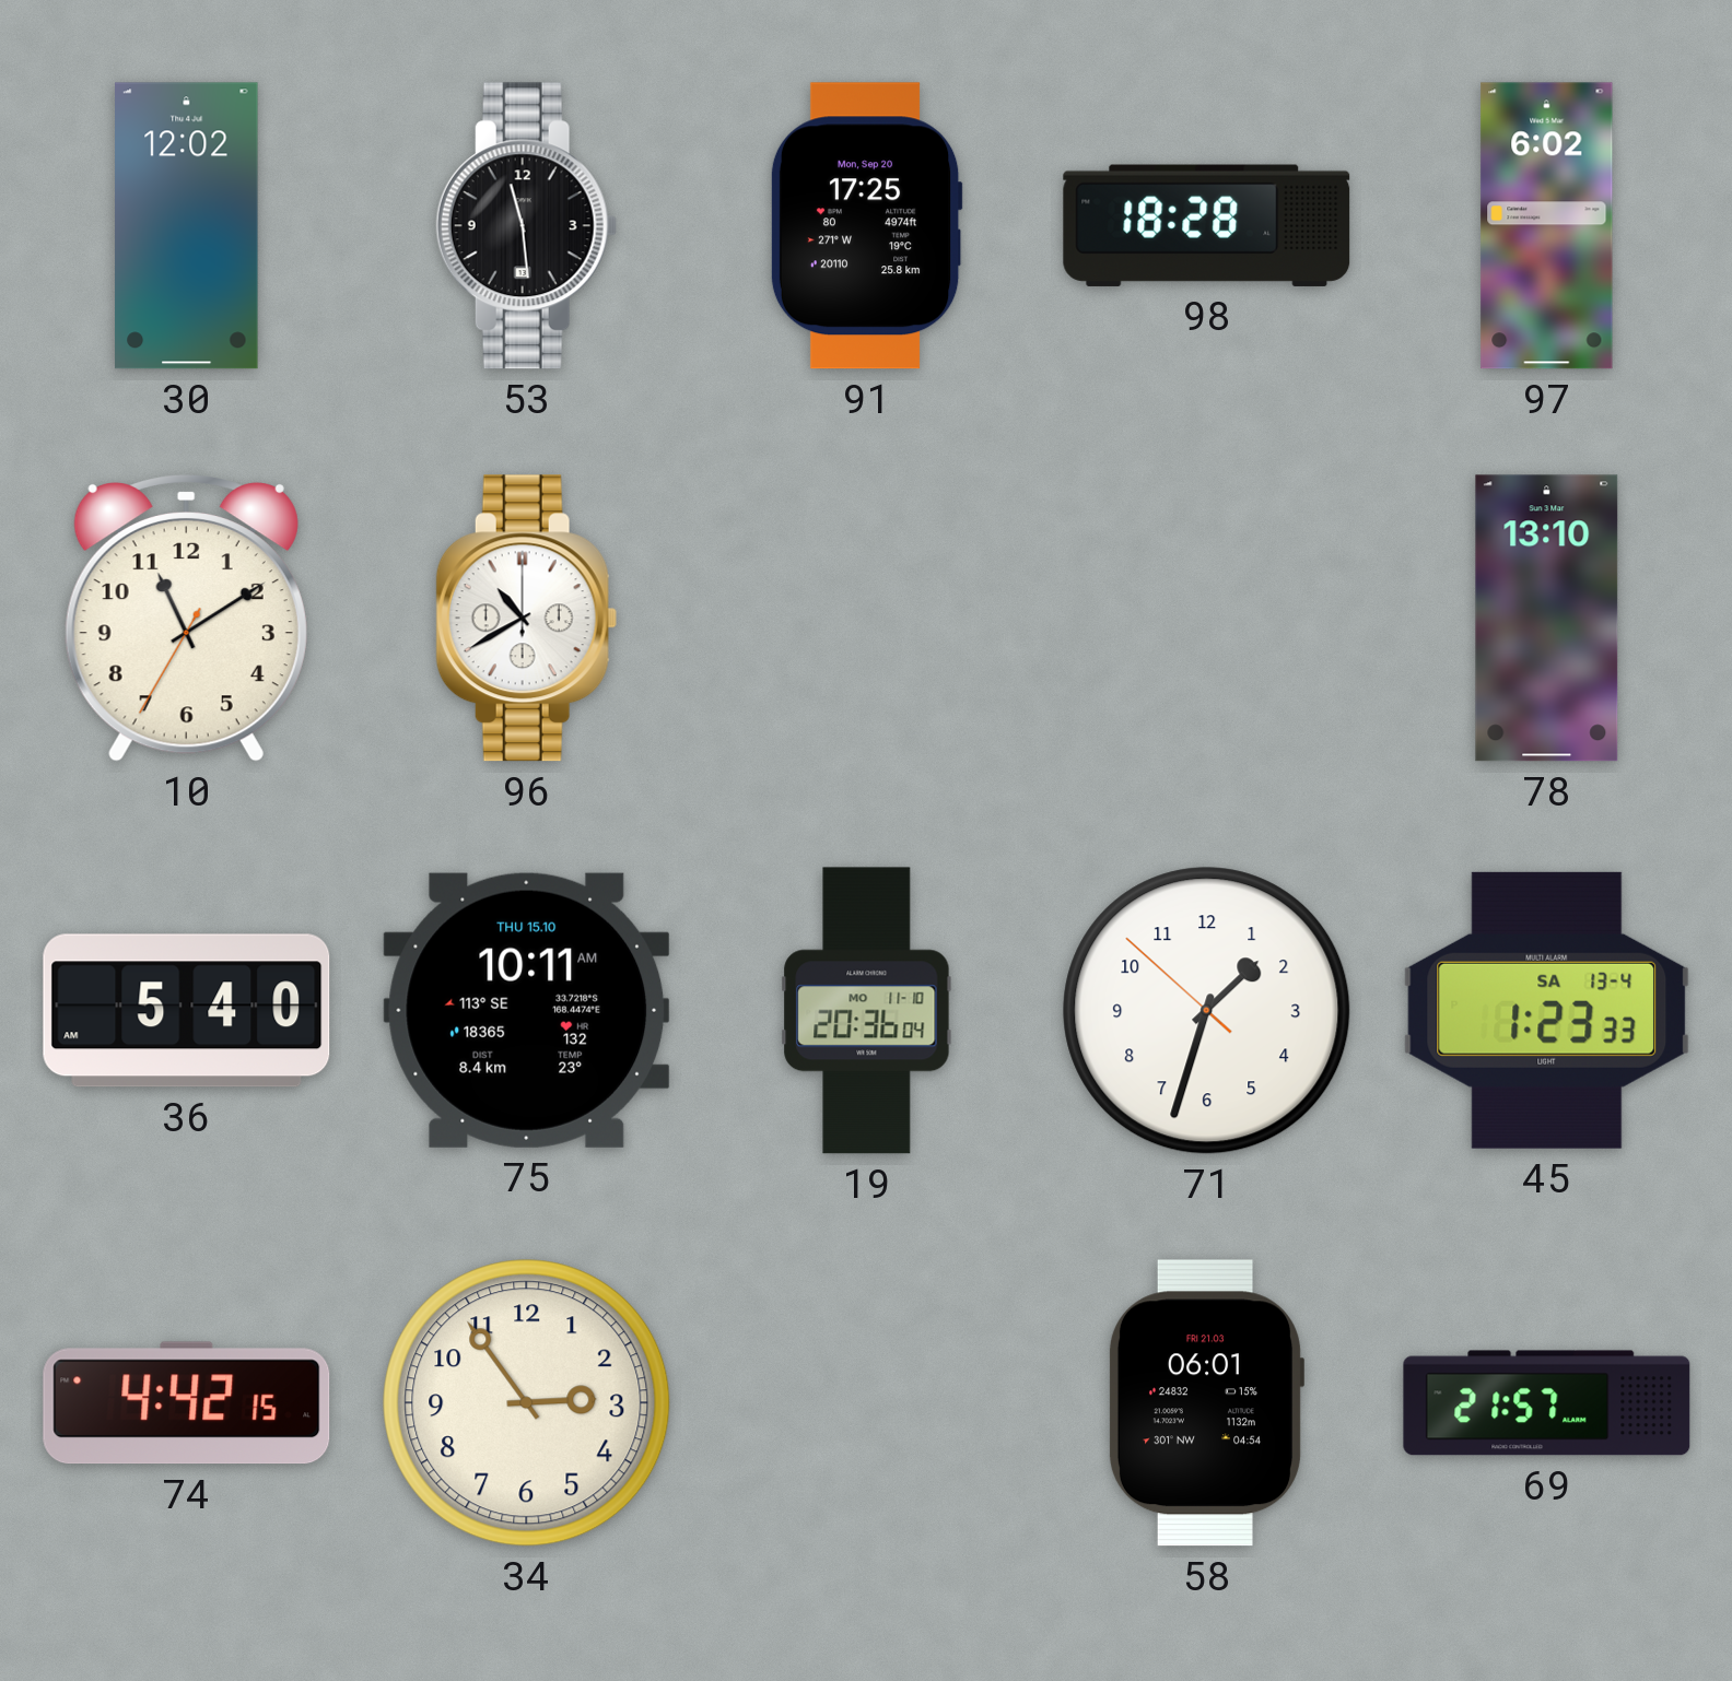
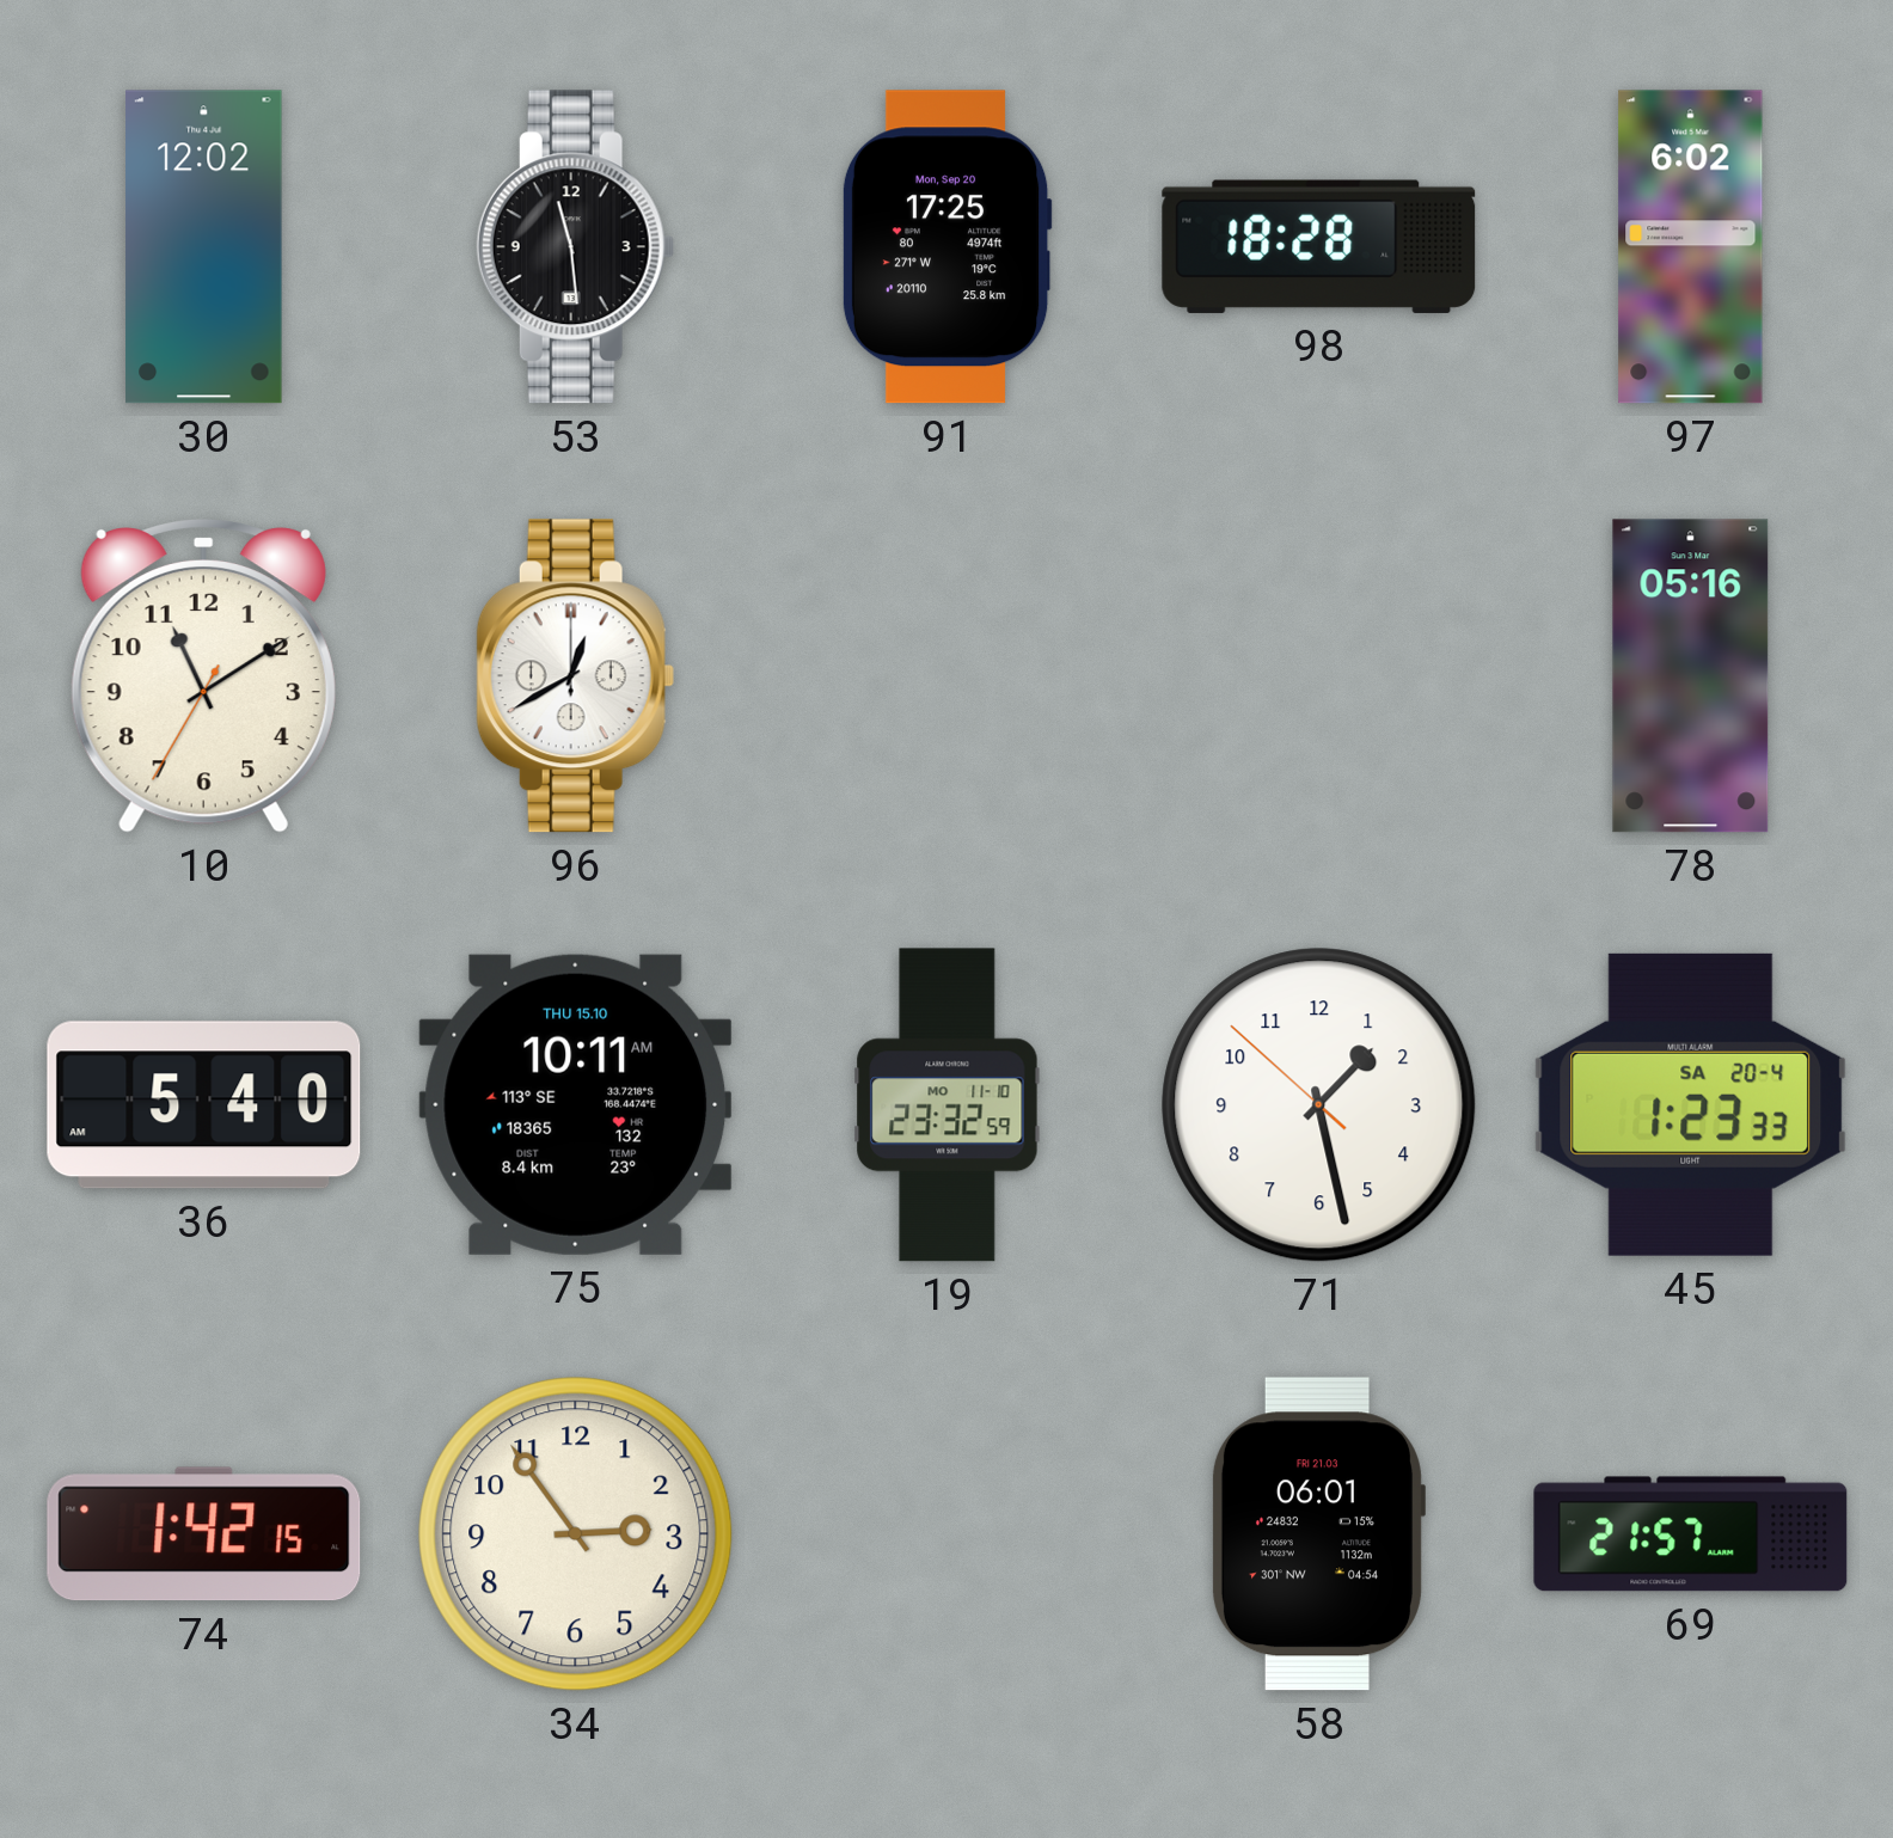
96: 10:40 -> 12:40
78: 13:10 -> 05:16
19: 20:36 -> 23:32
71: 1:32 -> 1:27
45 date: SA 13-4 -> SA 20-4
74: 4:42 -> 1:42
